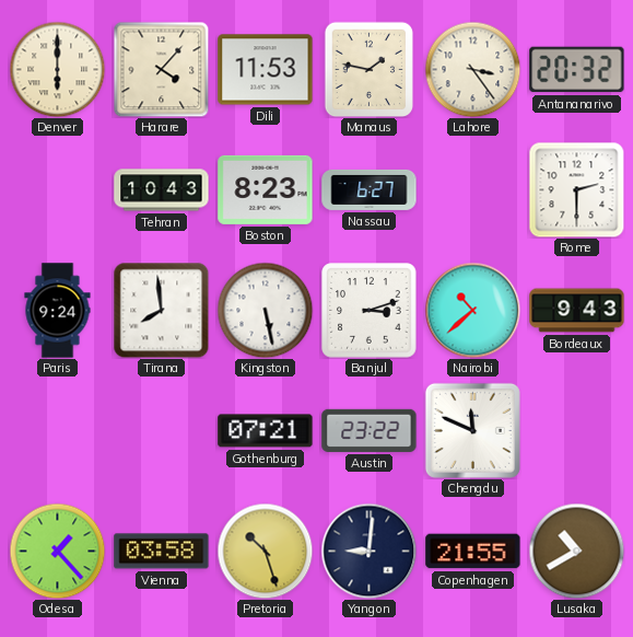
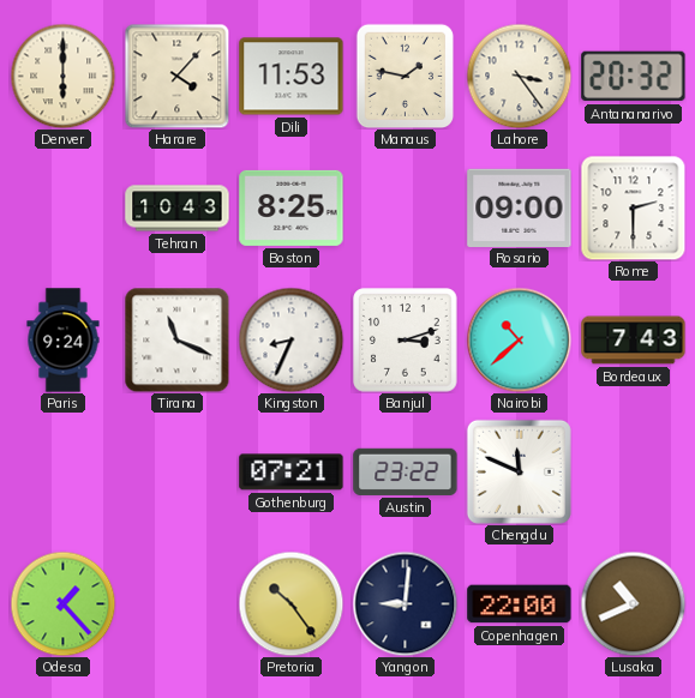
Boston: 8:23 -> 8:25
Nassau: 6:27 -> none
Rosario: none -> 09:00
Tirana: 7:59 -> 11:19
Kingston: 5:28 -> 8:34
Bordeaux: 9:43 -> 7:43
Vienna: 03:58 -> none
Pretoria: 10:27 -> 10:24
Copenhagen: 21:55 -> 22:00
Lusaka: 10:40 -> 10:41
